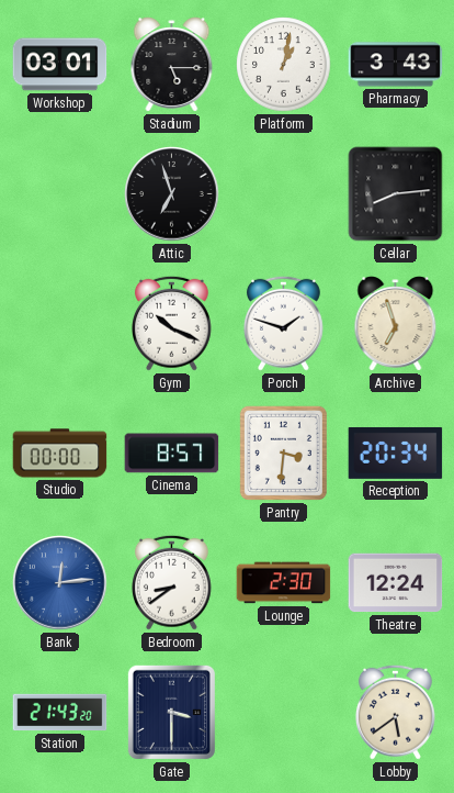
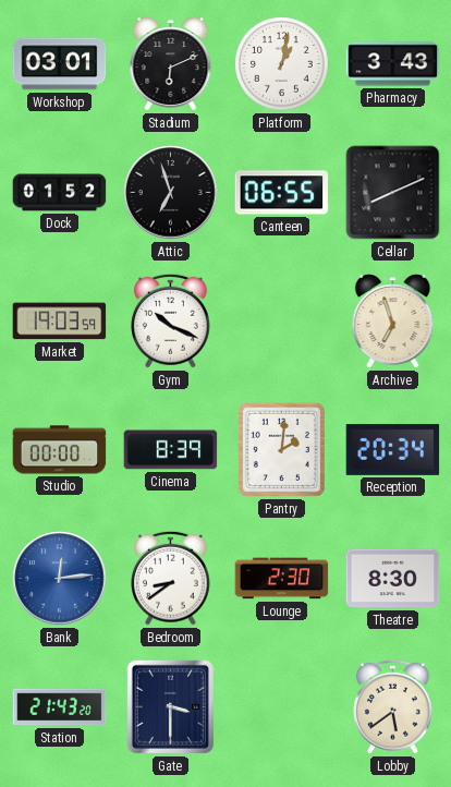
Stadium: 5:15 -> 6:11
Dock: none -> 01:52
Canteen: none -> 06:55
Cellar: 8:14 -> 8:11
Market: none -> 19:03
Porch: 1:48 -> none
Cinema: 8:57 -> 8:39
Pantry: 3:31 -> 2:01
Theatre: 12:24 -> 8:30
